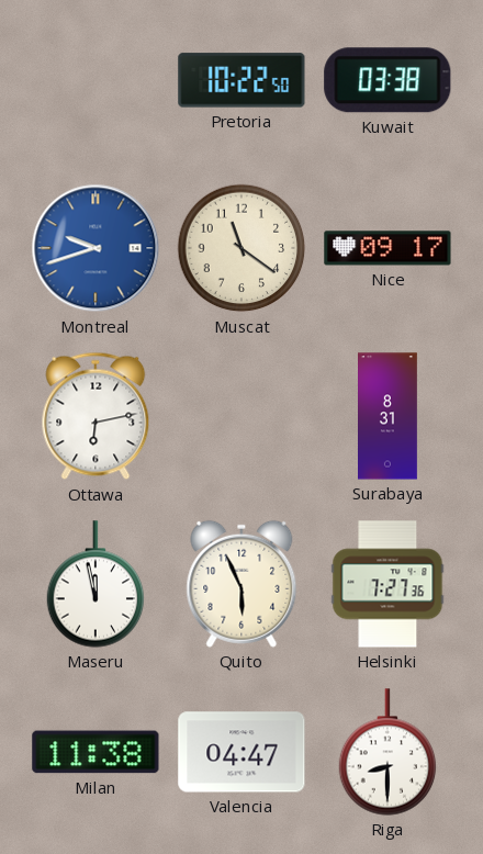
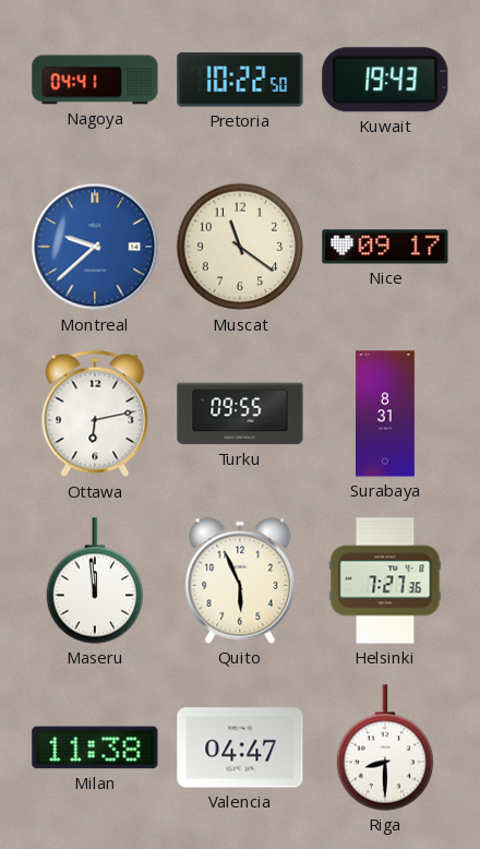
Nagoya: none -> 04:41
Kuwait: 03:38 -> 19:43
Montreal: 9:42 -> 9:38
Turku: none -> 09:55
Maseru: 11:58 -> 11:59
